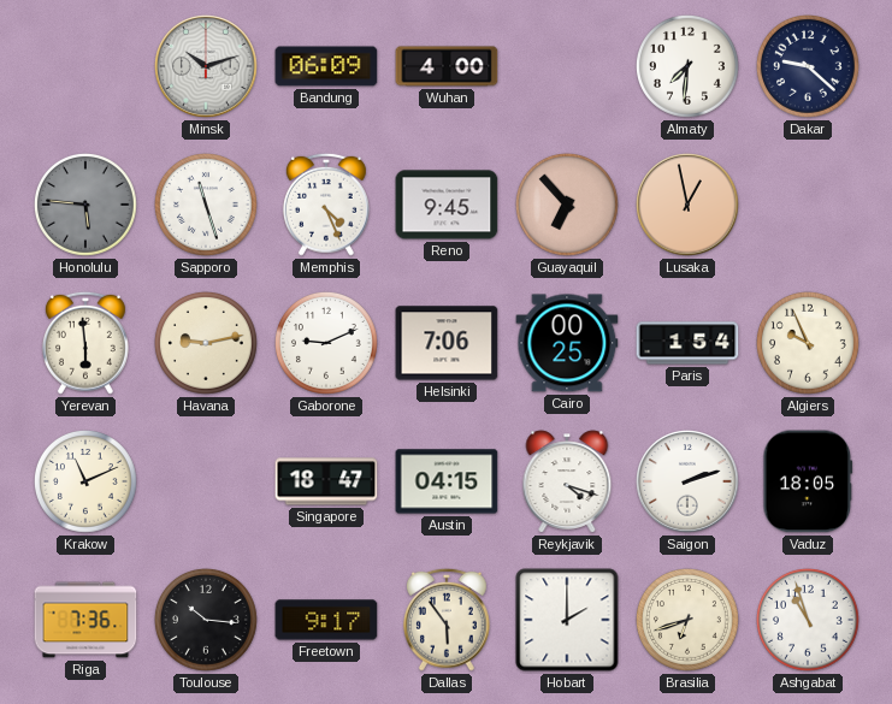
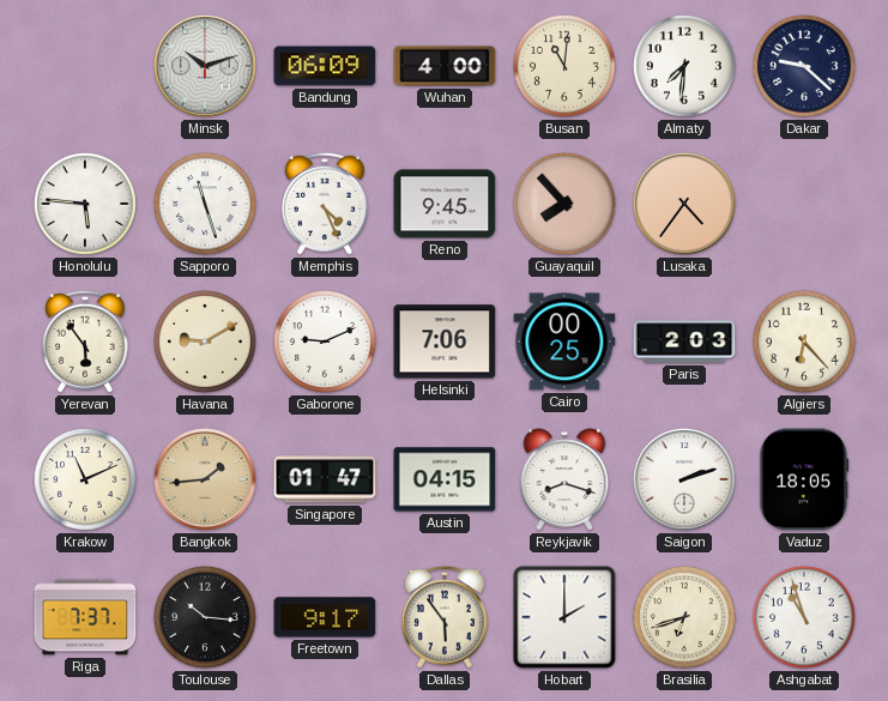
Busan: none -> 11:01
Honolulu dial: grey -> white
Guayaquil: 6:53 -> 7:53
Lusaka: 12:58 -> 4:36
Yerevan: 5:59 -> 5:54
Havana: 9:13 -> 9:10
Paris: 1:54 -> 2:03
Algiers: 9:56 -> 6:23
Bangkok: none -> 1:44
Singapore: 18:47 -> 01:47
Reykjavik: 4:18 -> 8:18
Riga: 7:36 -> 7:37
